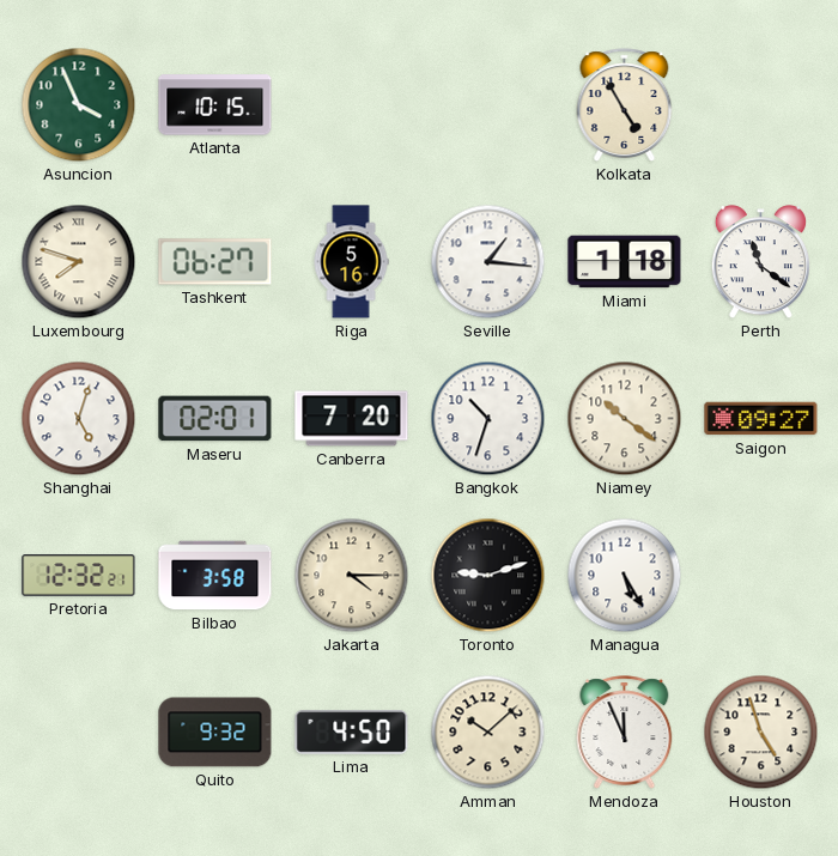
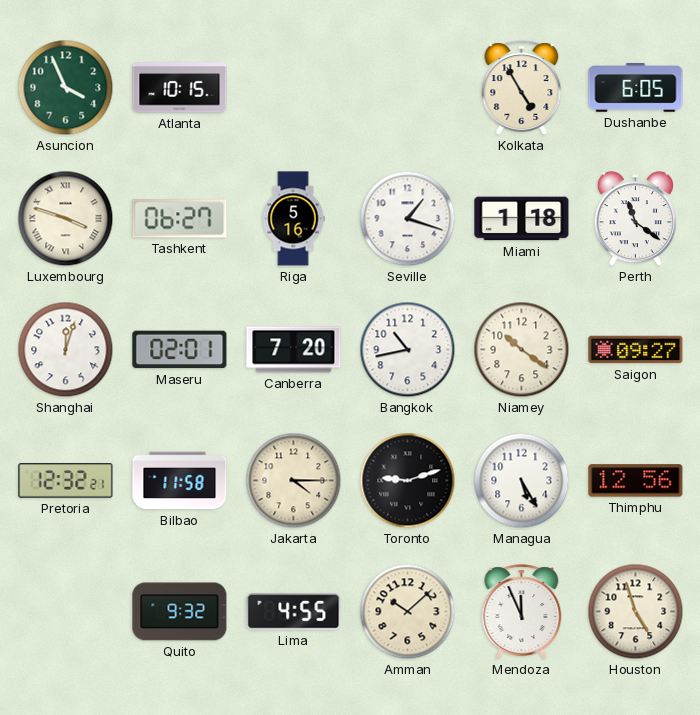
Dushanbe: none -> 6:05
Luxembourg: 7:48 -> 3:48
Seville: 1:16 -> 1:18
Shanghai: 5:03 -> 12:03
Bangkok: 10:33 -> 10:43
Bilbao: 3:58 -> 11:58
Thimphu: none -> 12:56
Lima: 4:50 -> 4:55
